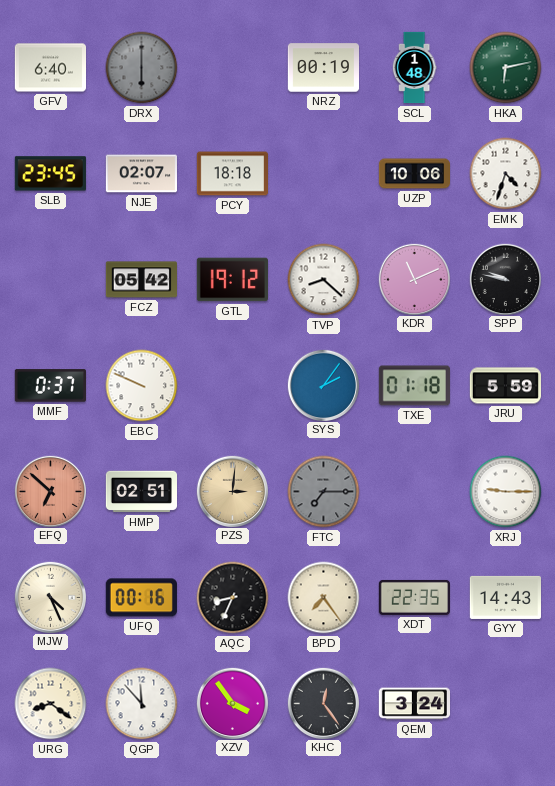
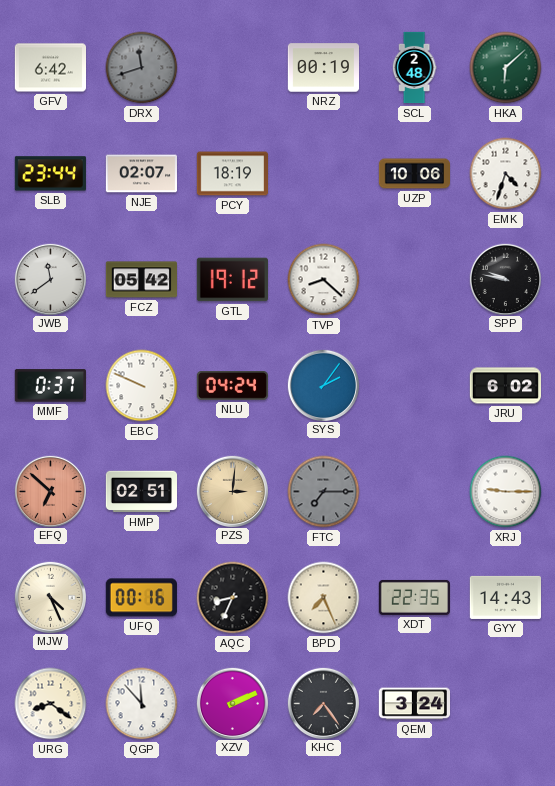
GFV: 6:40 -> 6:42
DRX: 6:00 -> 11:42
SCL: 1:48 -> 2:48
HKA: 6:13 -> 6:08
SLB: 23:45 -> 23:44
PCY: 18:18 -> 18:19
JWB: none -> 11:39
KDR: 11:11 -> none
NLU: none -> 04:24
TXE: 01:18 -> none
JRU: 5:59 -> 6:02
BPD: 7:24 -> 7:26
XZV: 3:54 -> 2:11
KHC: 12:24 -> 7:24
